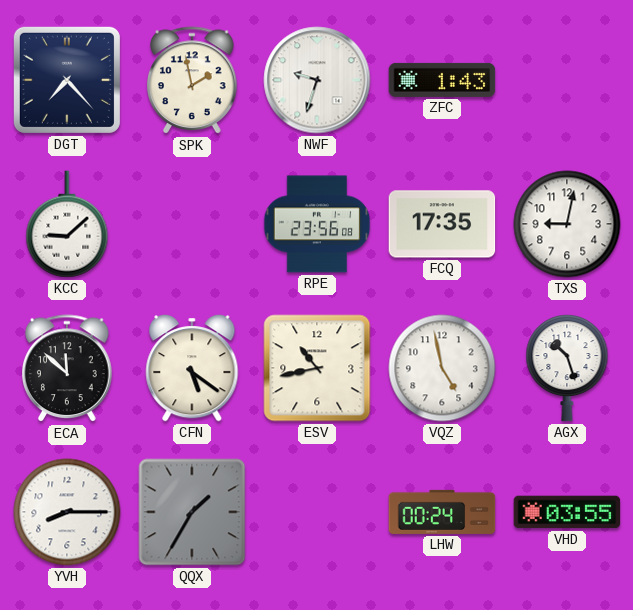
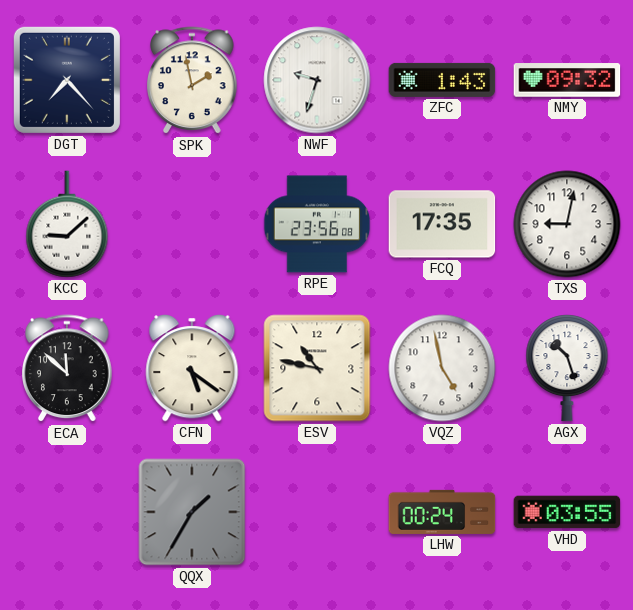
NMY: none -> 09:32
ESV: 10:43 -> 10:47
YVH: 8:15 -> none
